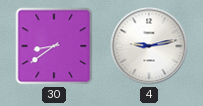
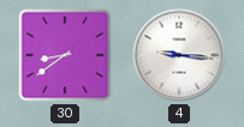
4: 9:13 -> 9:16
